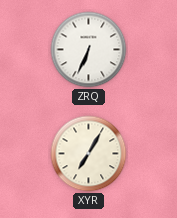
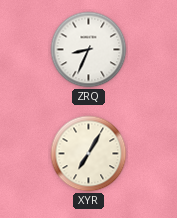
ZRQ: 6:34 -> 8:34
